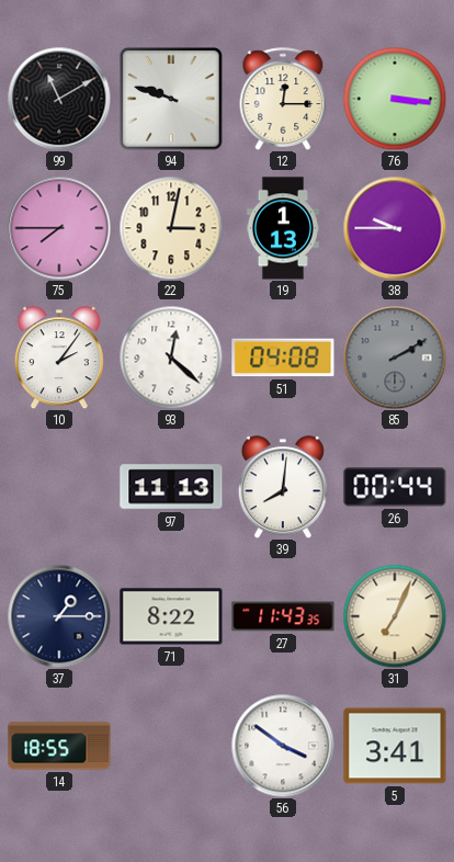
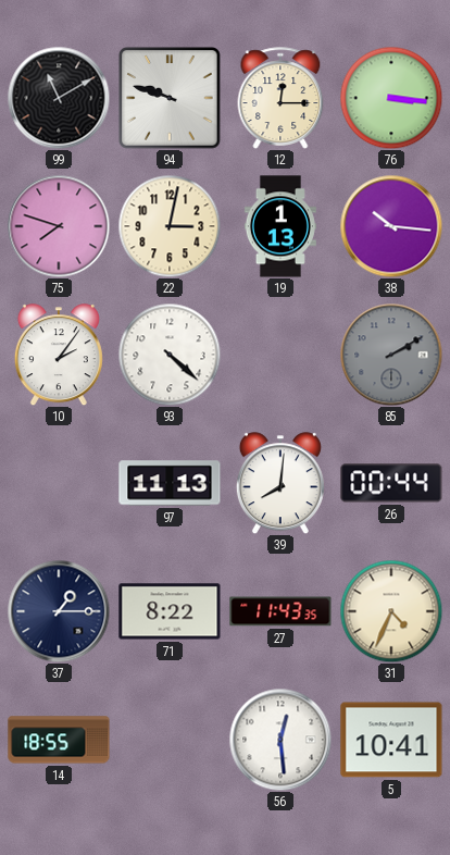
75: 7:45 -> 7:48
38: 9:45 -> 10:16
93: 12:22 -> 4:22
51: 04:08 -> none
31: 7:04 -> 4:34
56: 3:51 -> 12:29
5: 3:41 -> 10:41
